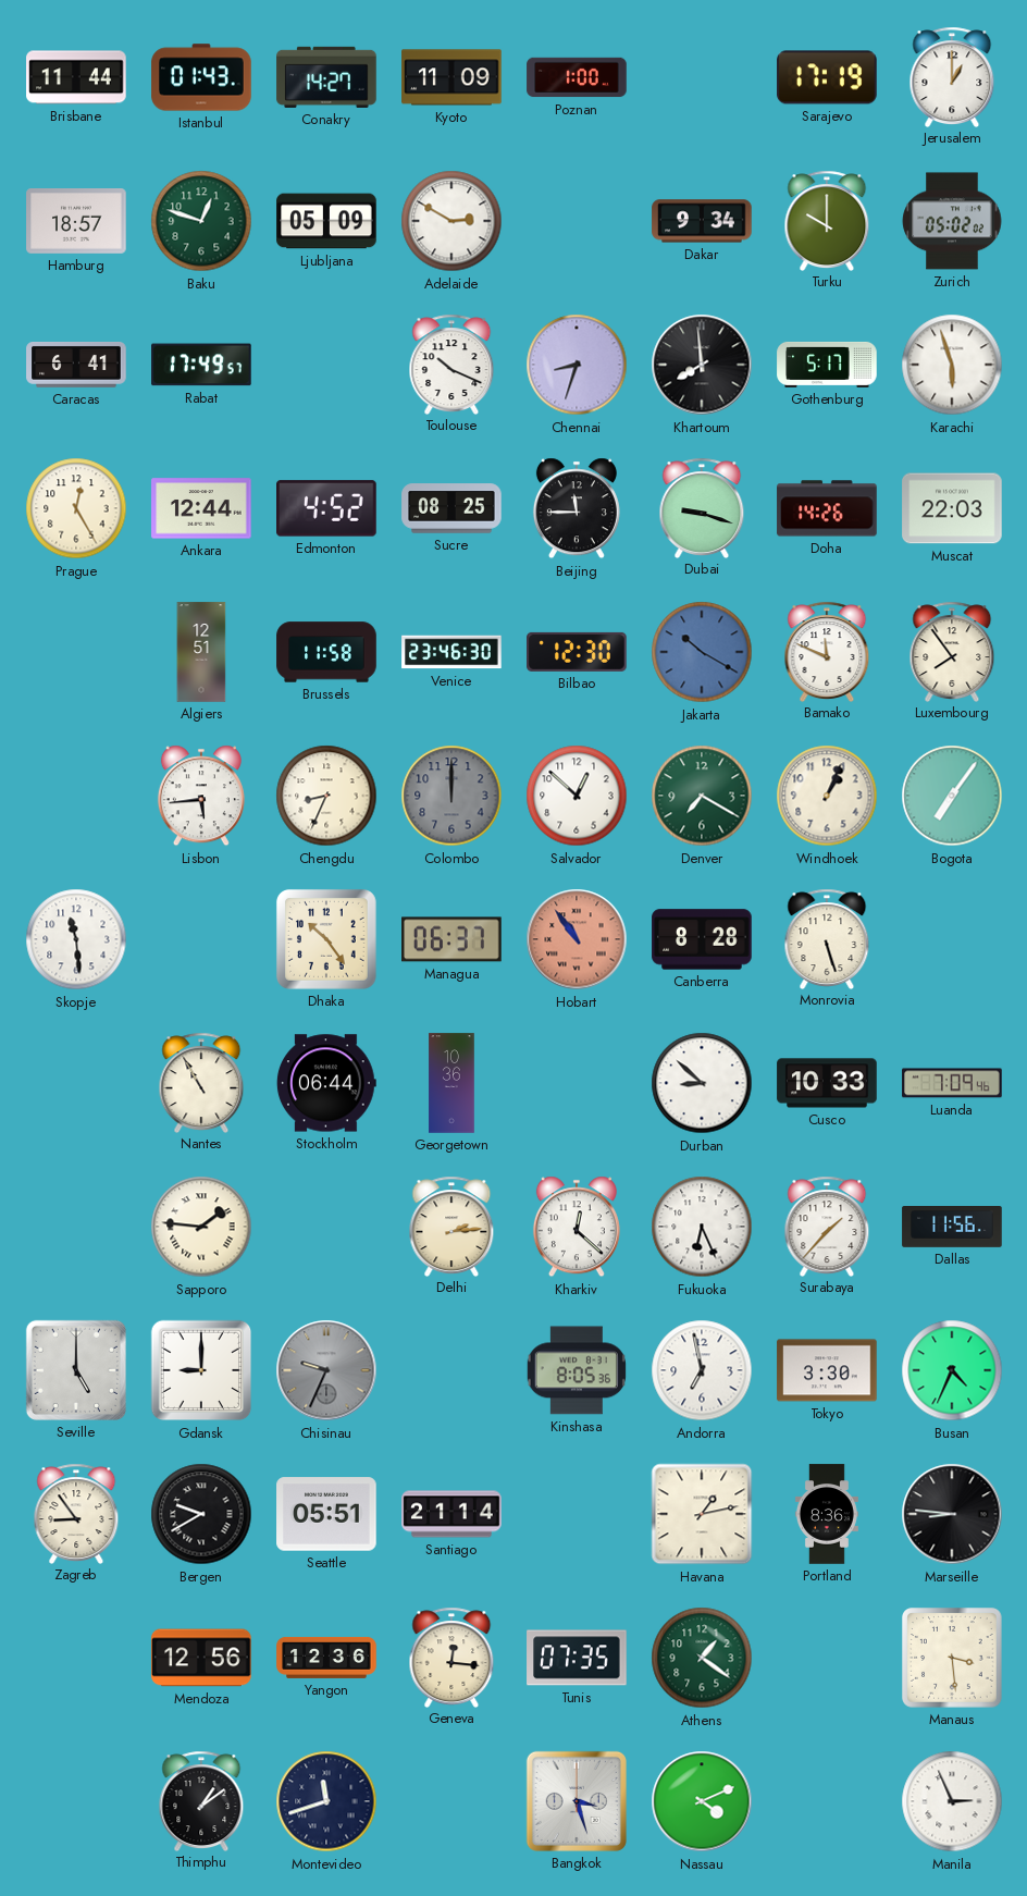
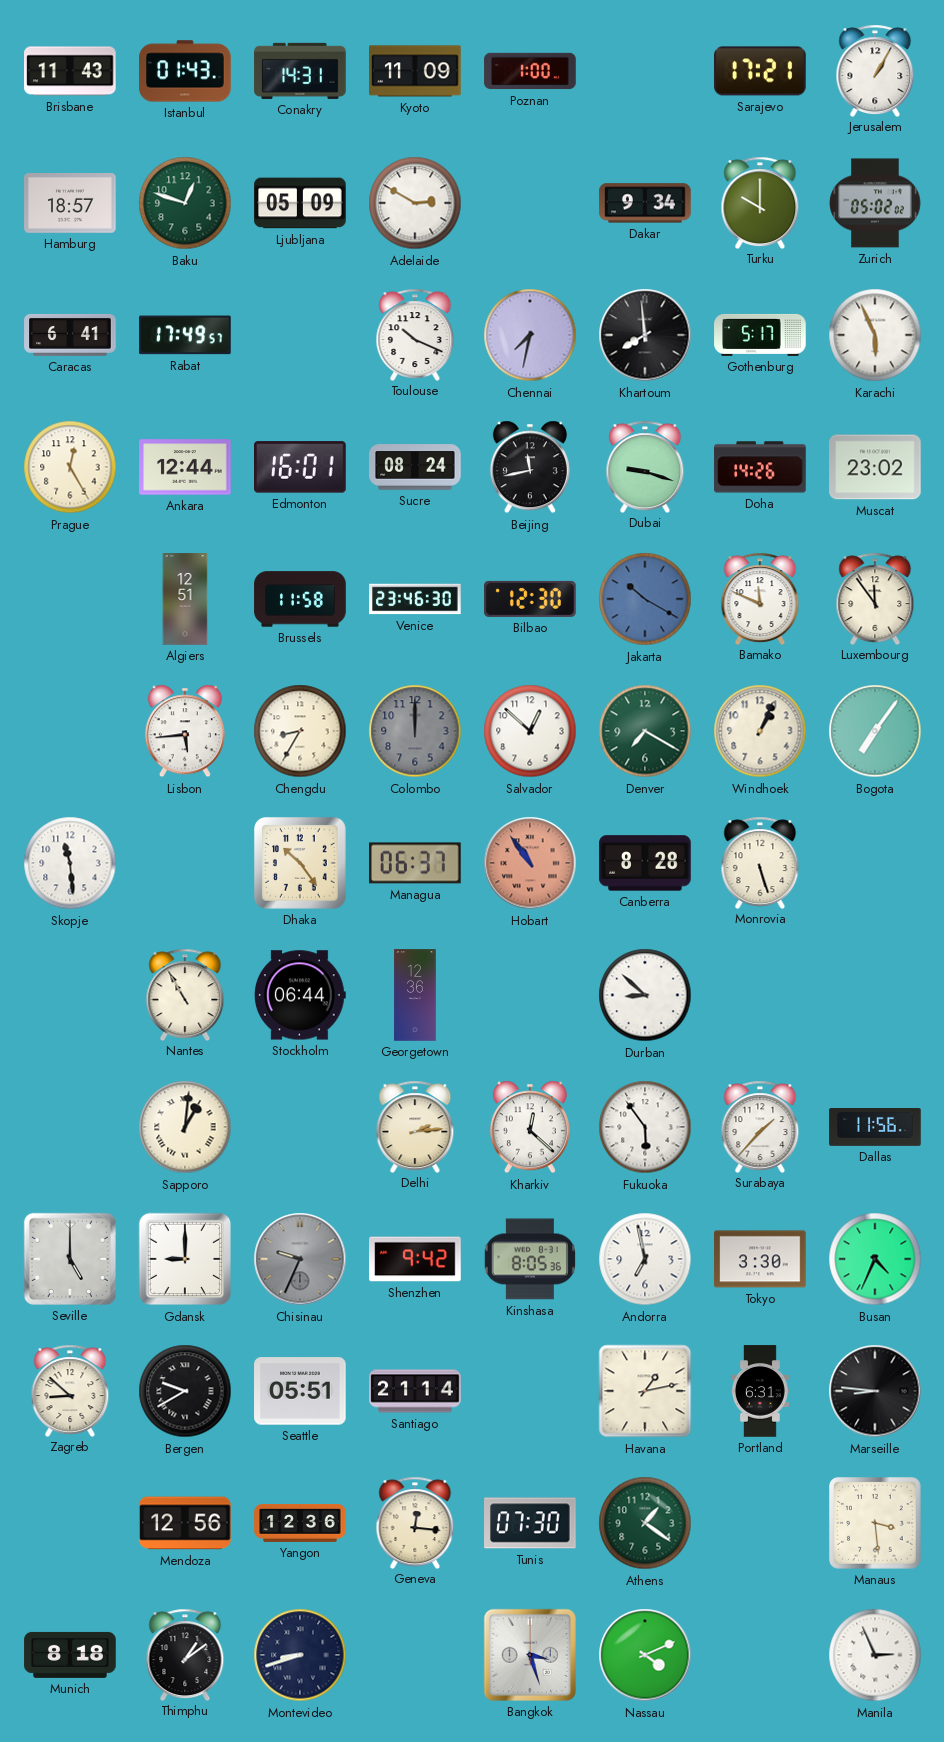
Brisbane: 11:44 -> 11:43
Conakry: 14:27 -> 14:31
Sarajevo: 17:19 -> 17:21
Jerusalem: 1:00 -> 1:05
Chennai: 8:33 -> 7:32
Karachi: 5:57 -> 5:56
Edmonton: 4:52 -> 16:01
Sucre: 08:25 -> 08:24
Beijing: 11:45 -> 11:43
Muscat: 22:03 -> 23:02
Luxembourg: 7:54 -> 11:54
Chengdu: 8:34 -> 8:35
Georgetown: 10:36 -> 12:36
Cusco: 10:33 -> none
Luanda: 7:09 -> none
Sapporo: 1:46 -> 1:01
Fukuoka: 6:26 -> 5:54
Shenzhen: none -> 9:42
Zagreb: 8:54 -> 8:52
Portland: 8:36 -> 6:31
Tunis: 07:35 -> 07:30
Munich: none -> 8:18
Montevideo: 11:42 -> 8:42
